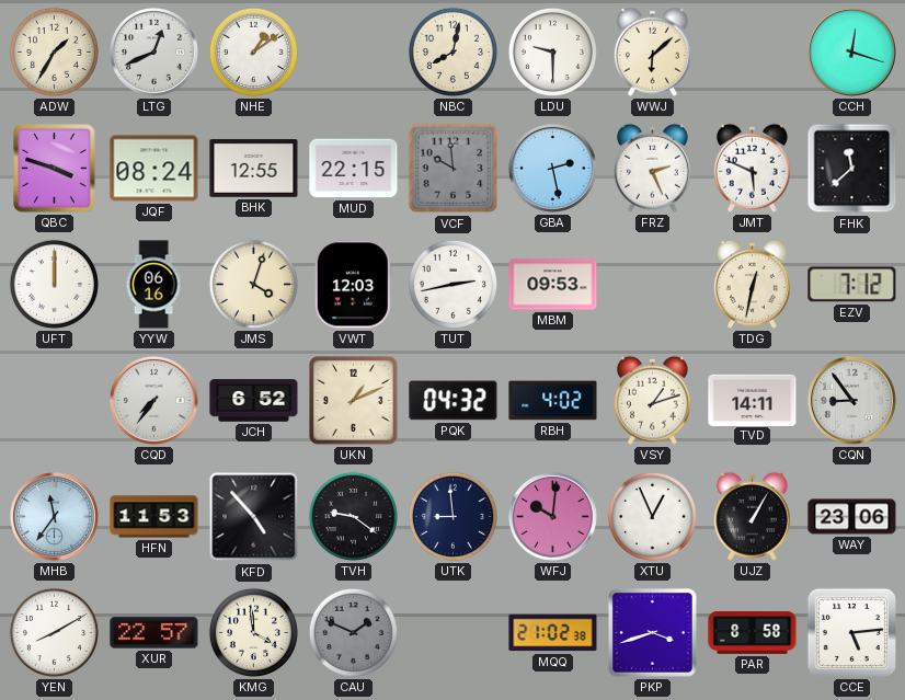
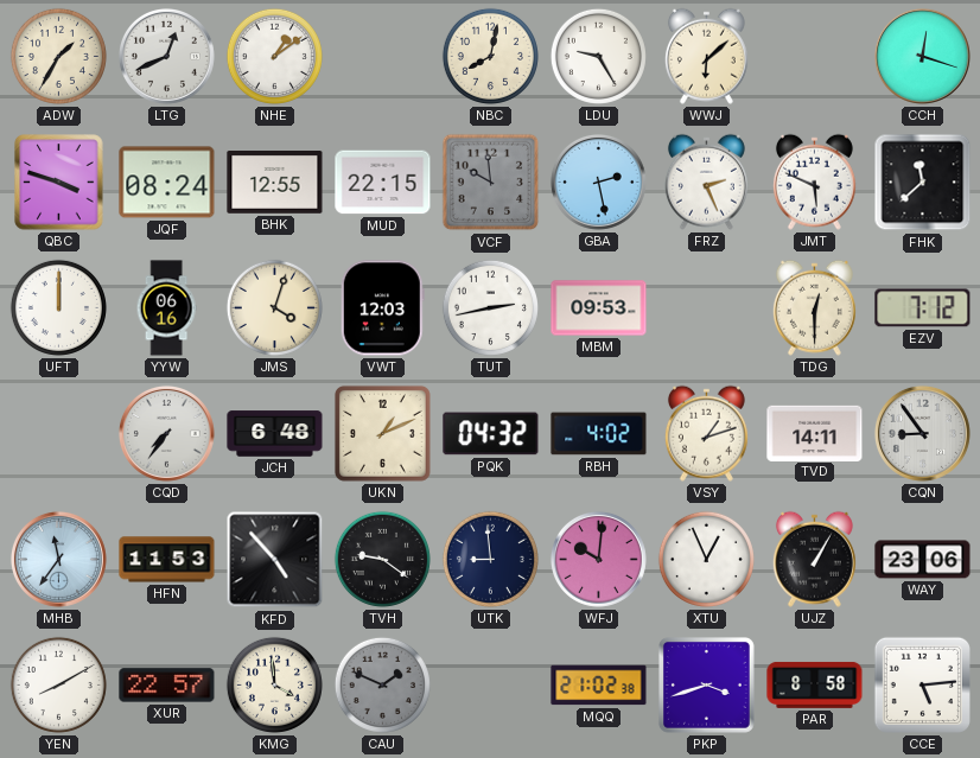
LDU: 9:30 -> 9:25
TDG: 12:32 -> 12:30
JCH: 6:52 -> 6:48
